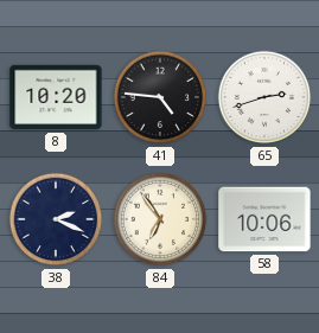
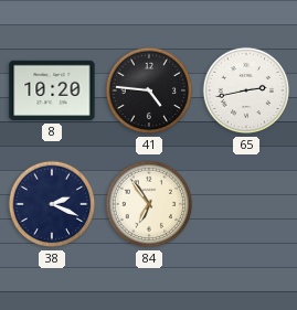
65: 2:42 -> 2:43
58: 10:06 -> none
